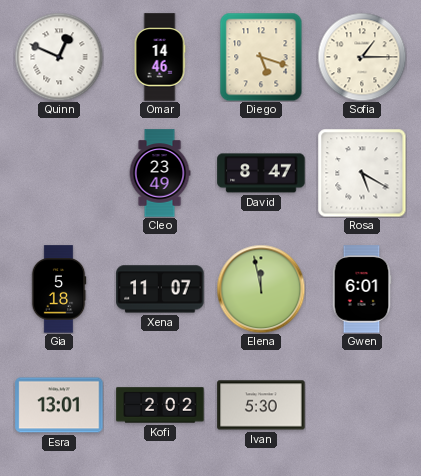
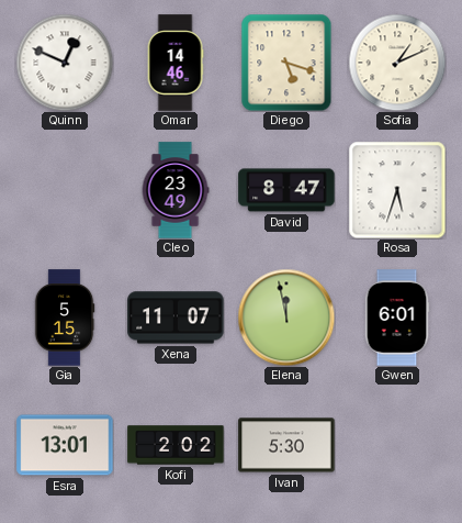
Sofia: 1:15 -> 1:11
Rosa: 5:20 -> 5:33
Gia: 5:18 -> 5:15
